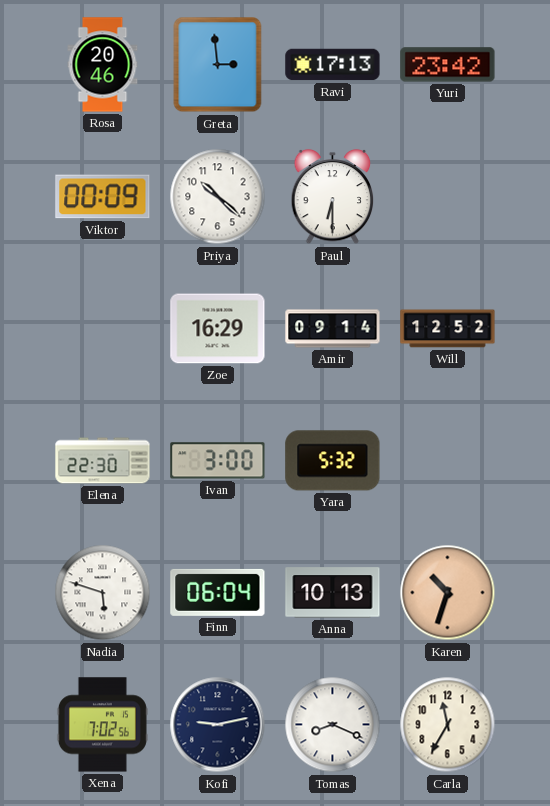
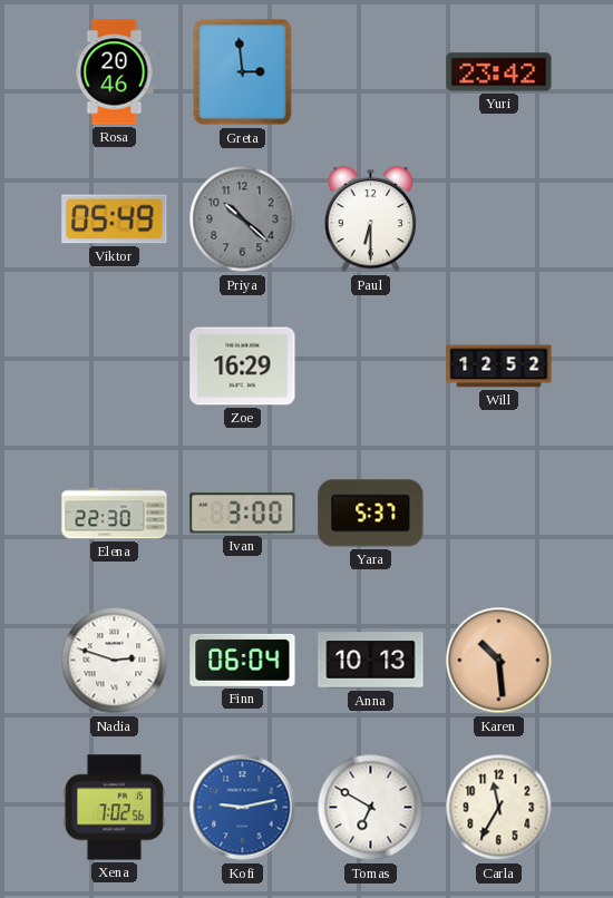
Ravi: 17:13 -> none
Viktor: 00:09 -> 05:49
Priya dial: white -> grey
Amir: 09:14 -> none
Yara: 5:32 -> 5:37
Nadia: 5:48 -> 2:48
Karen: 10:33 -> 10:29
Kofi dial: navy -> blue
Tomas: 8:19 -> 6:50
